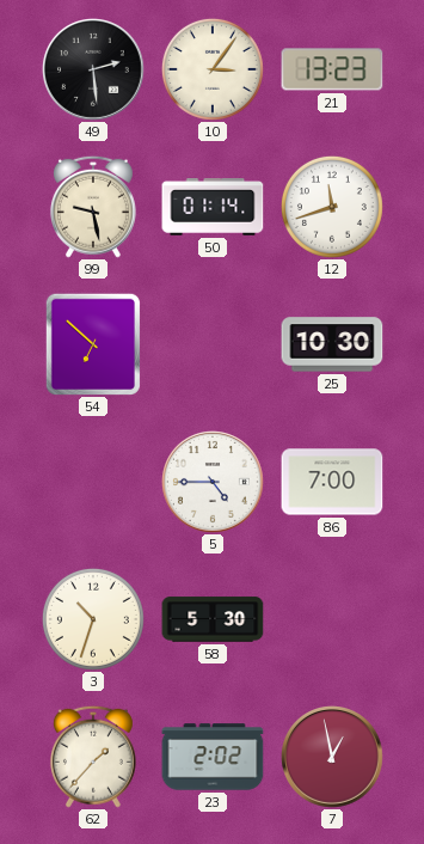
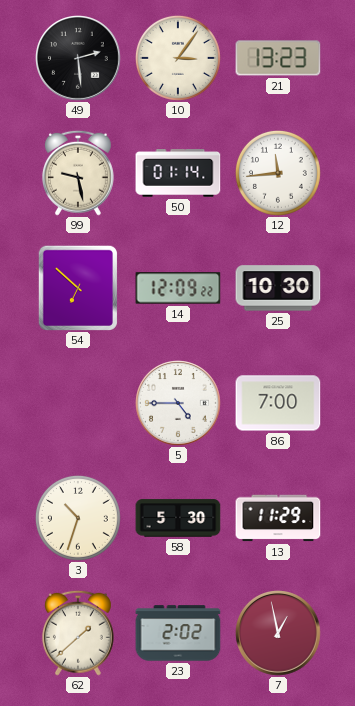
12: 11:42 -> 11:44
14: none -> 12:09
13: none -> 11:29
62: 1:37 -> 1:38
